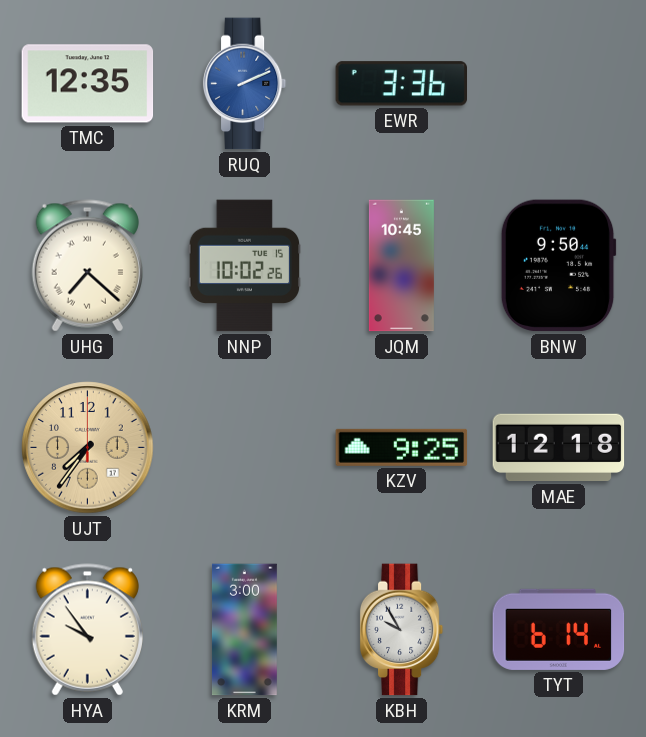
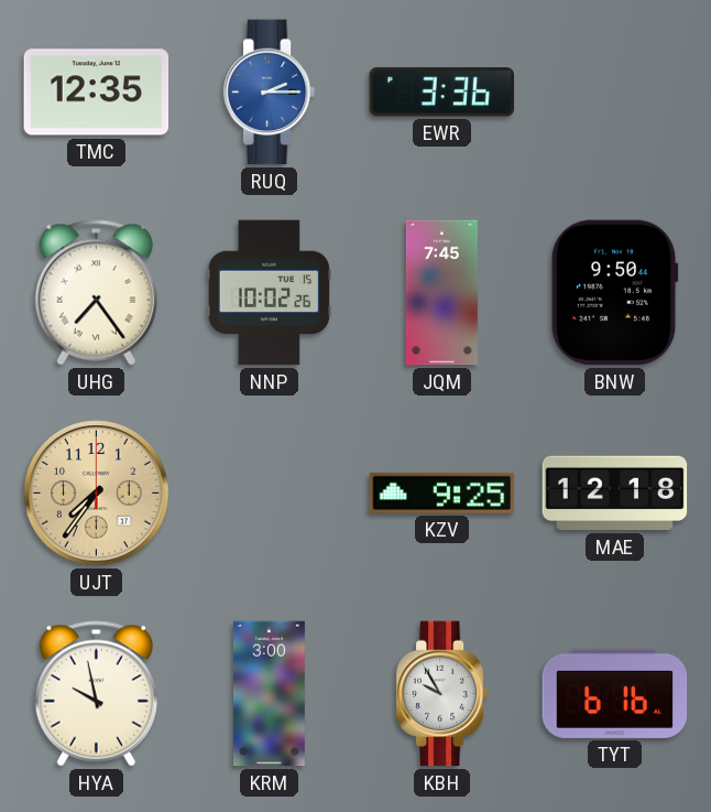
RUQ: 2:11 -> 2:15
UHG: 7:22 -> 7:24
JQM: 10:45 -> 7:45
HYA: 9:54 -> 9:58
TYT: 6:14 -> 6:16
